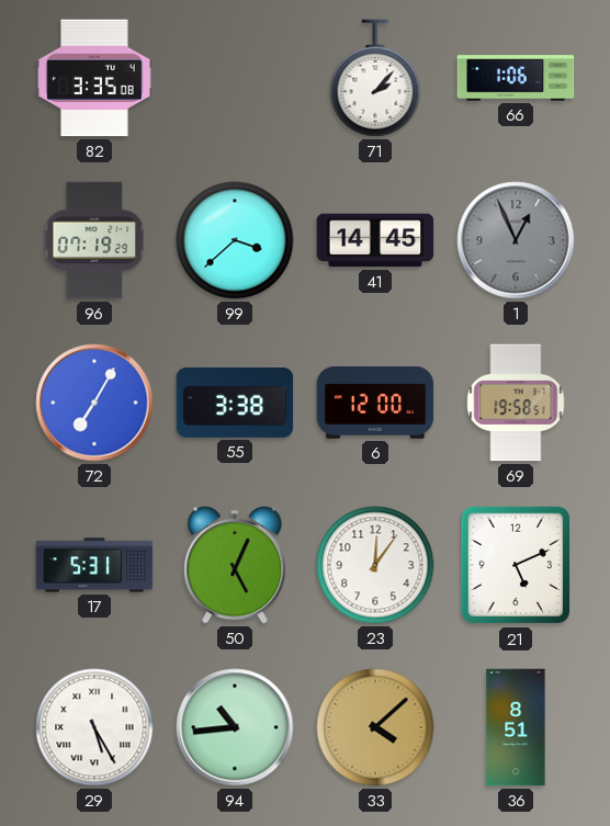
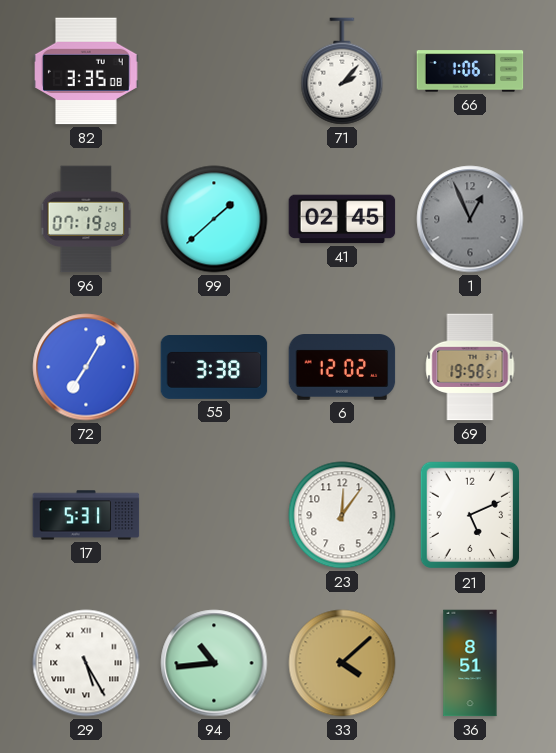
99: 3:38 -> 1:38
41: 14:45 -> 02:45
6: 12:00 -> 12:02
50: 5:04 -> none
